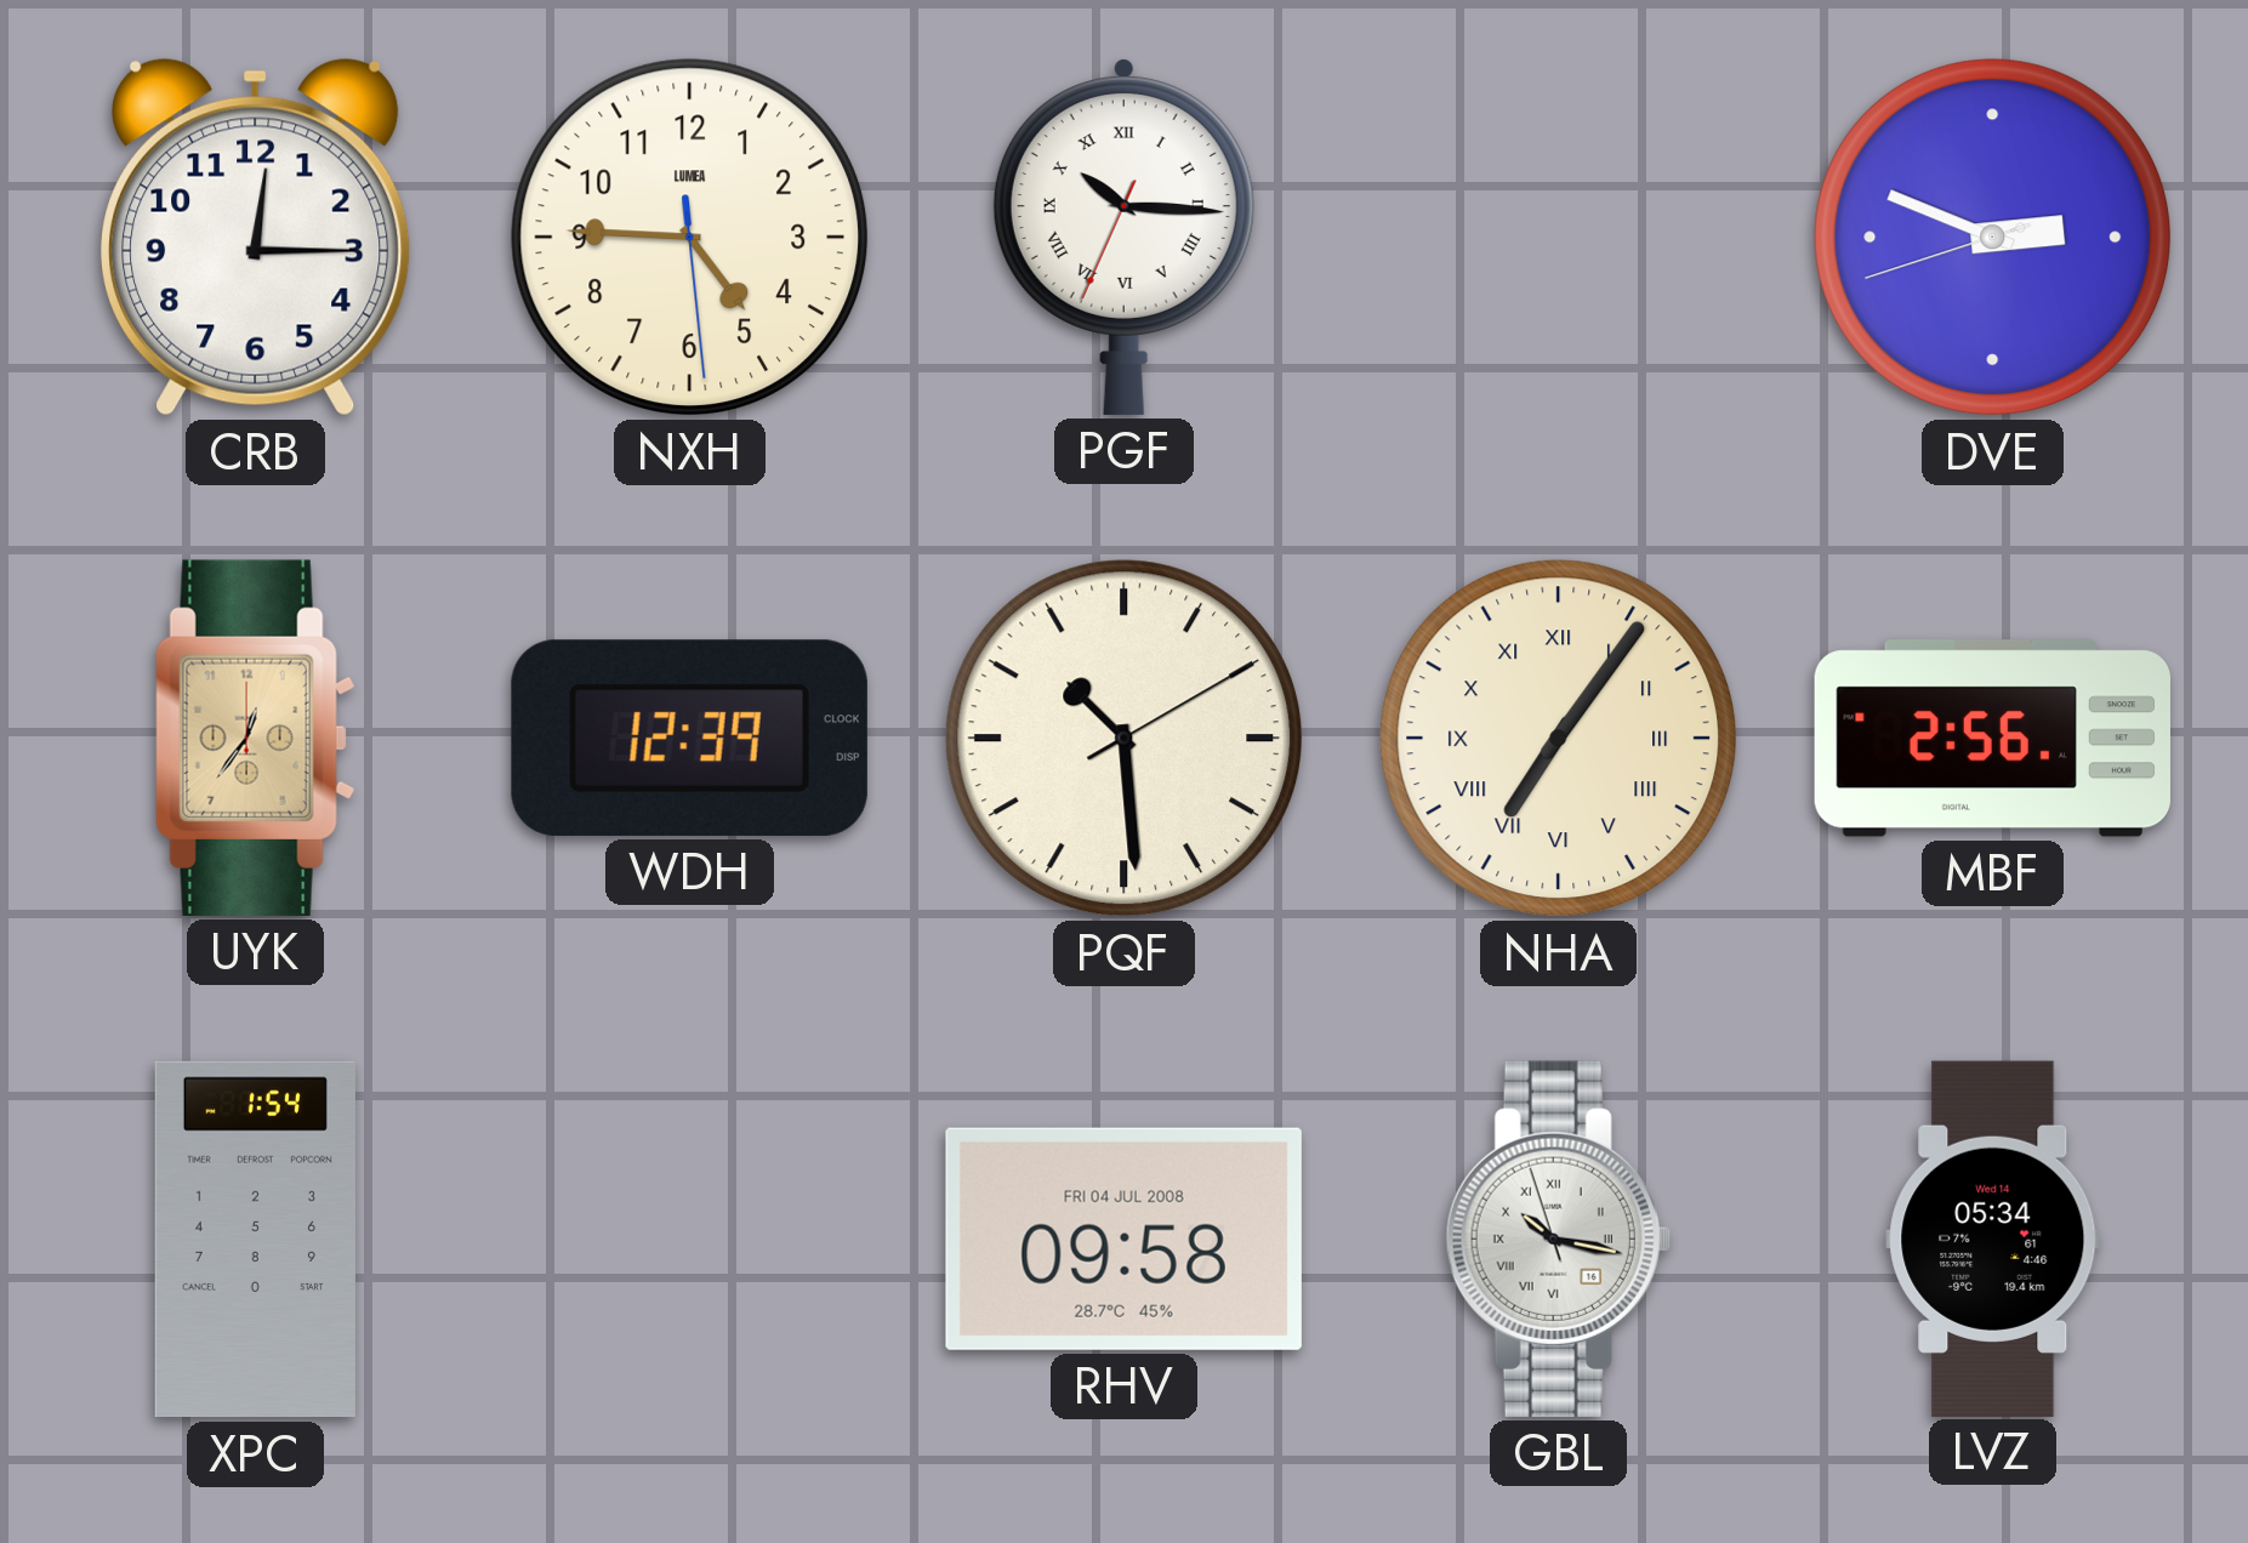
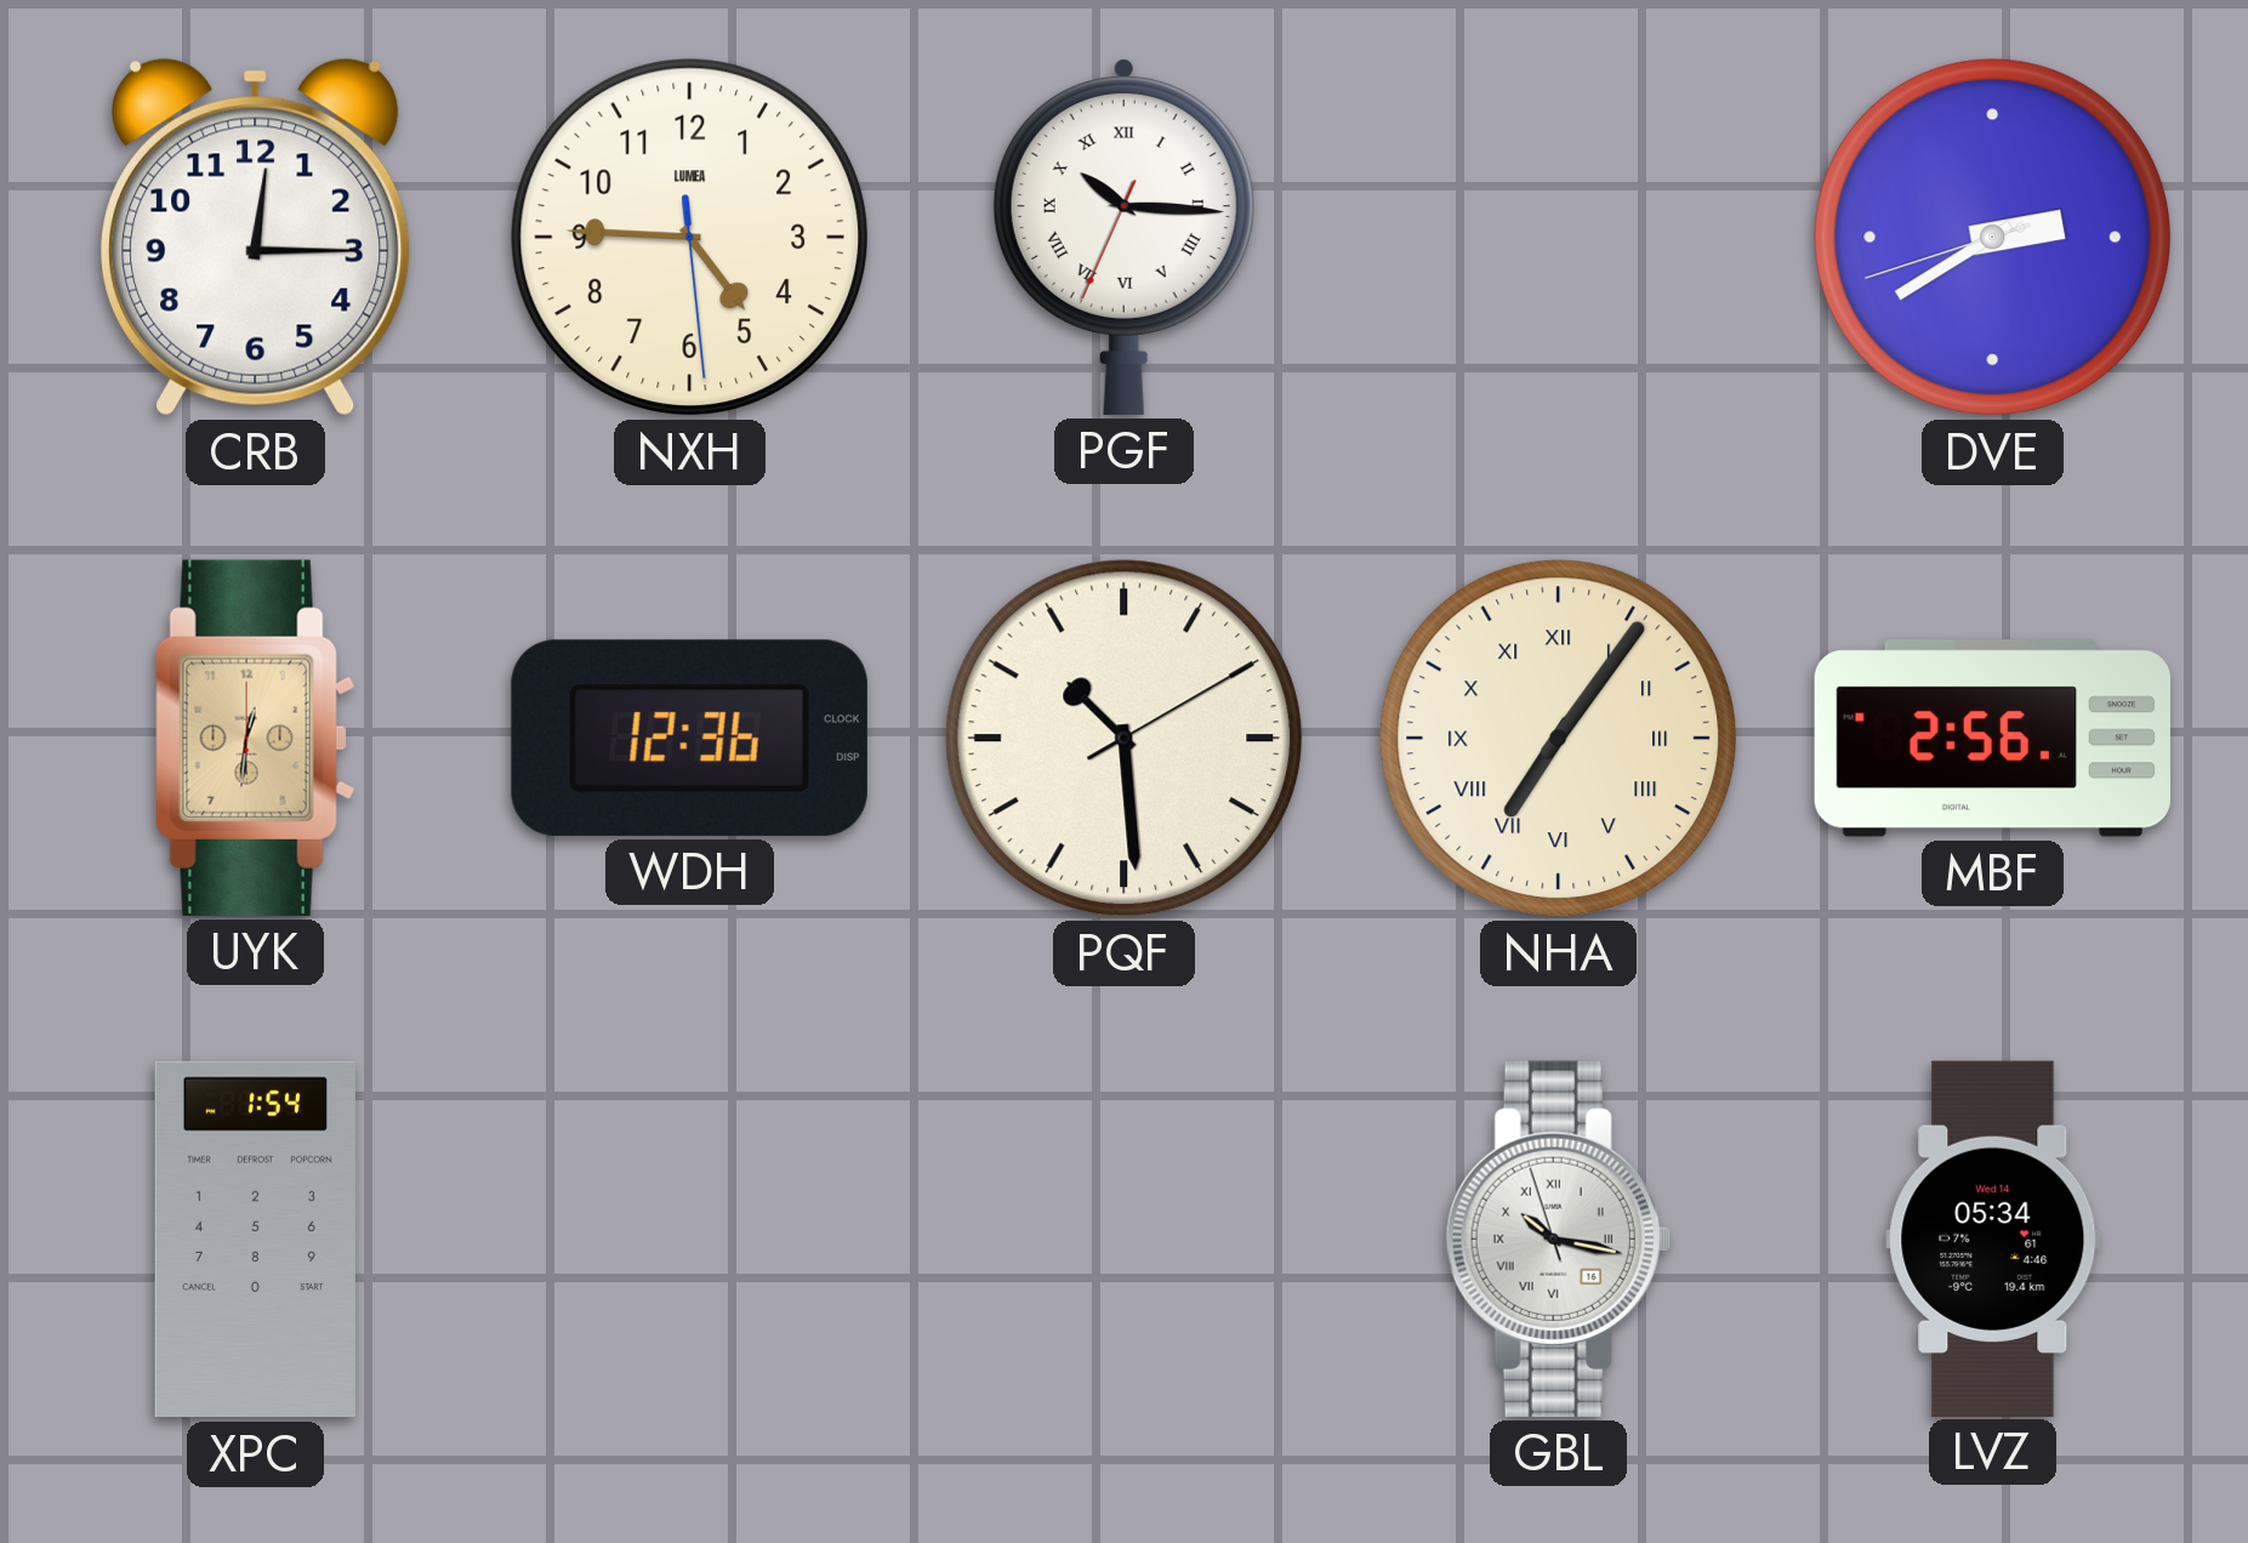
DVE: 2:48 -> 2:39
UYK: 12:36 -> 12:31
WDH: 12:39 -> 12:36
RHV: 09:58 -> none
